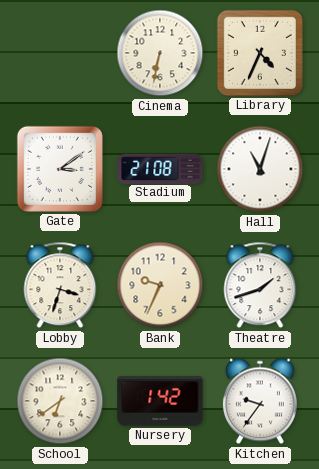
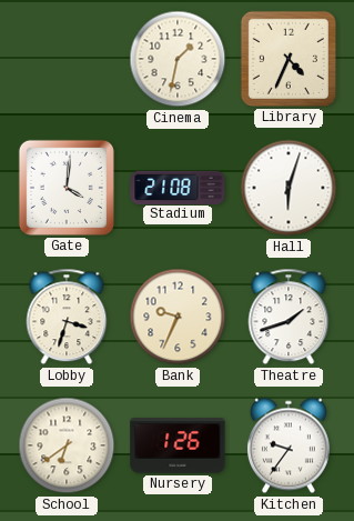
Cinema: 6:32 -> 1:32
Gate: 3:09 -> 4:01
Hall: 11:03 -> 6:03
Nursery: 1:42 -> 1:26
